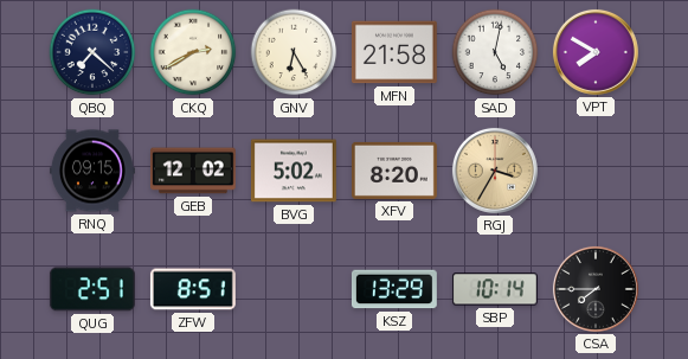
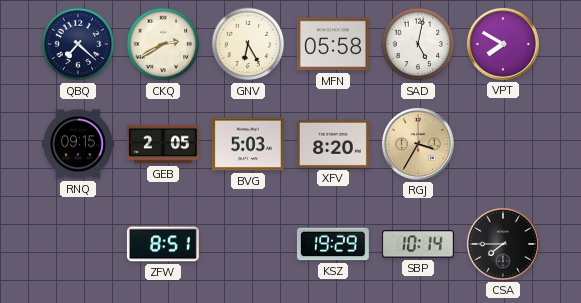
MFN: 21:58 -> 05:58
GEB: 12:02 -> 2:05
BVG: 5:02 -> 5:03
QUG: 2:51 -> none
KSZ: 13:29 -> 19:29
